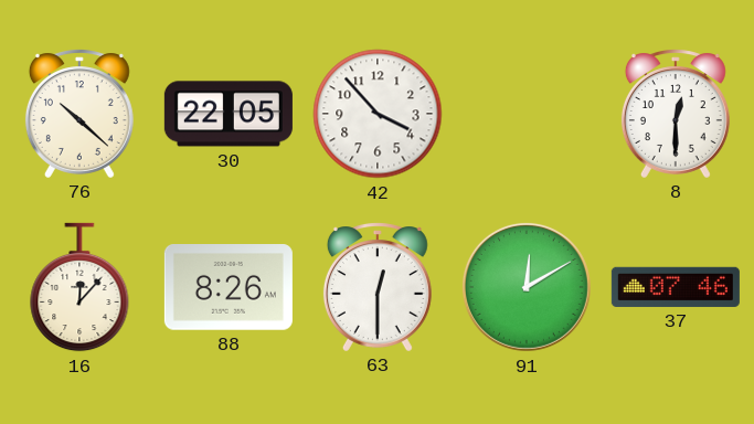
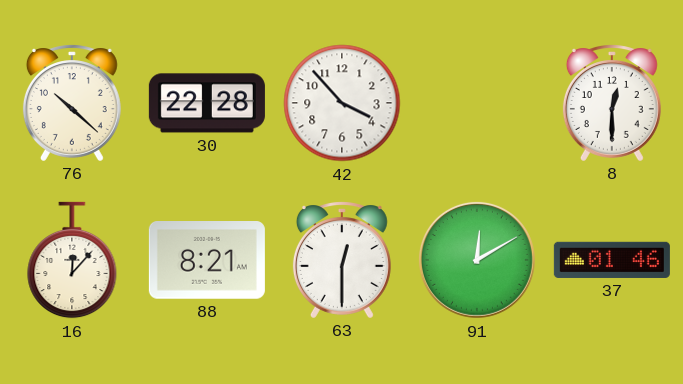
30: 22:05 -> 22:28
88: 8:26 -> 8:21
37: 07:46 -> 01:46
